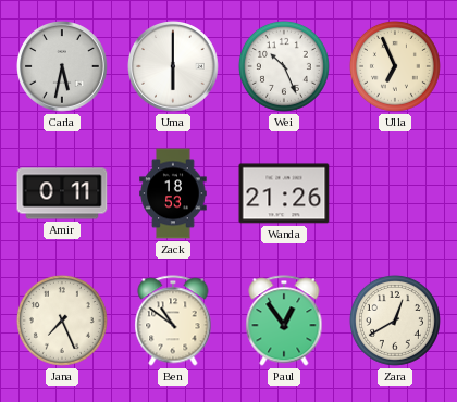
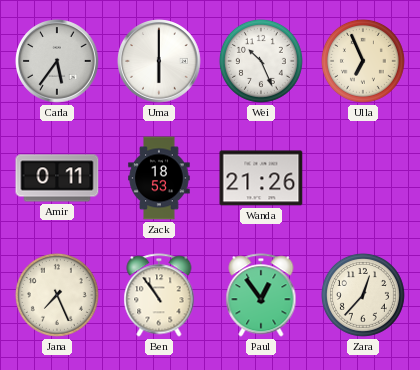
Carla: 5:32 -> 5:36
Ben: 10:51 -> 10:54
Zara: 12:40 -> 12:37
